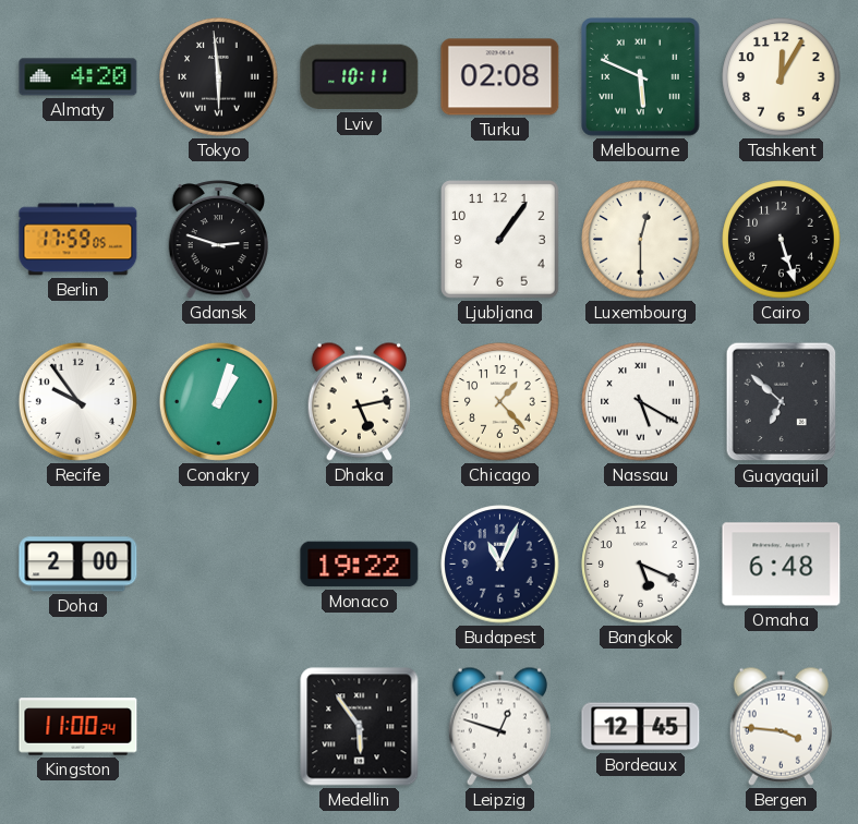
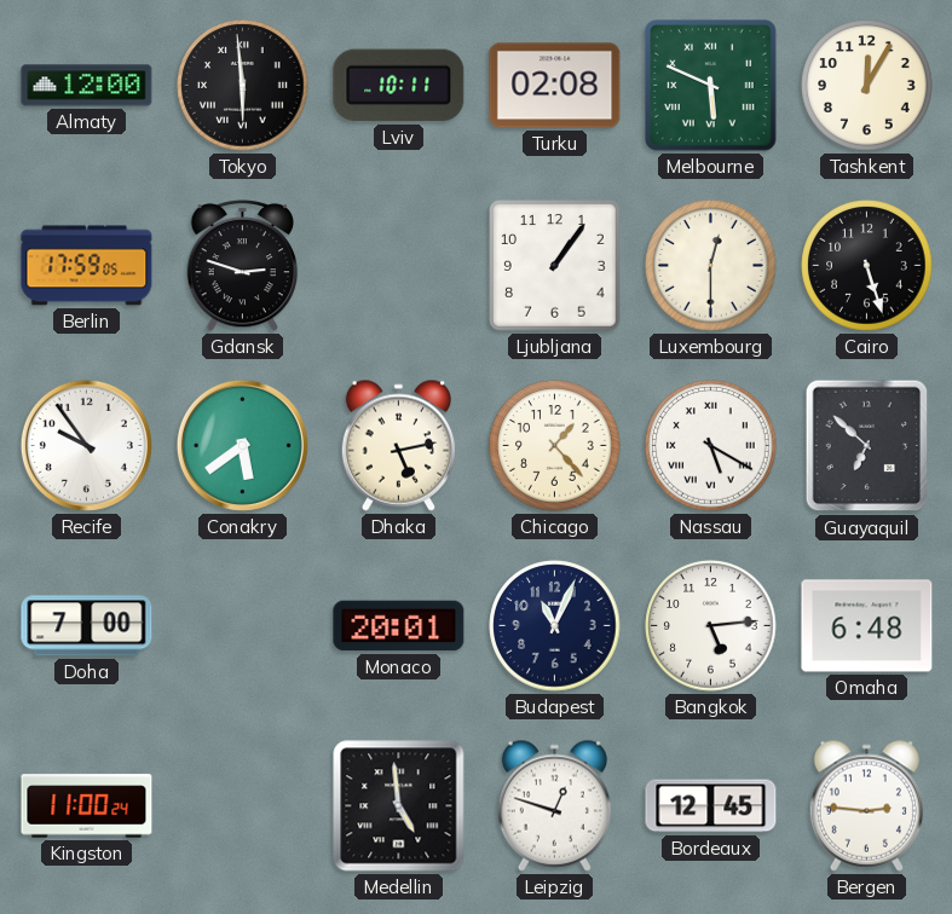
Almaty: 4:20 -> 12:00
Conakry: 1:03 -> 5:39
Doha: 2:00 -> 7:00
Monaco: 19:22 -> 20:01
Bangkok: 5:19 -> 5:14
Medellin: 5:54 -> 4:59
Bergen: 3:46 -> 2:46
